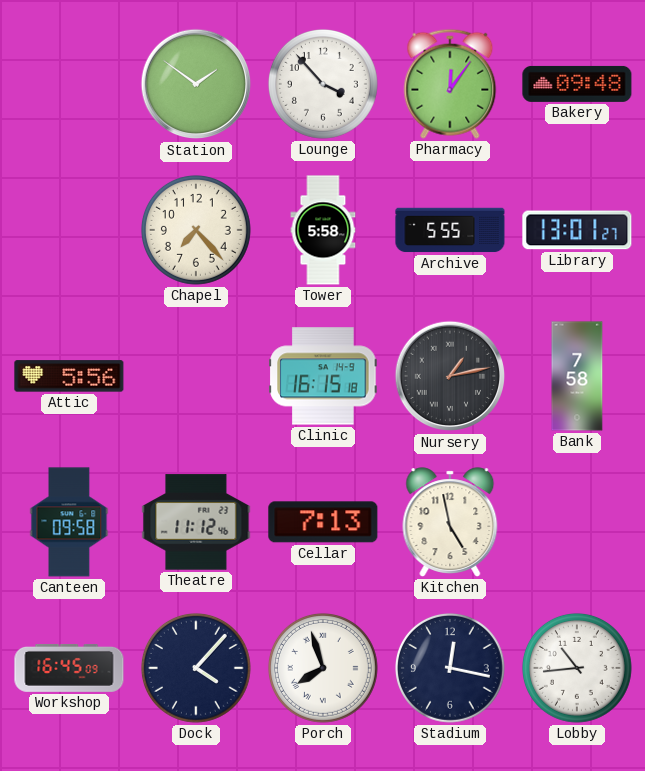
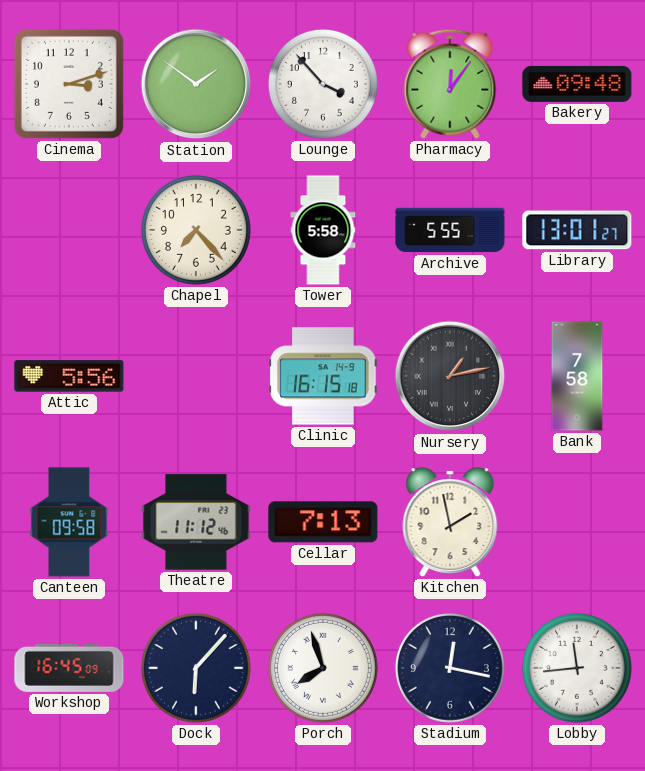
Cinema: none -> 3:12
Kitchen: 4:58 -> 1:58
Dock: 4:07 -> 6:07
Lobby: 10:44 -> 11:44
